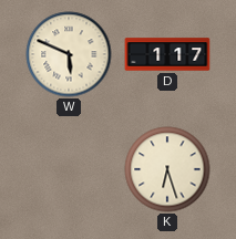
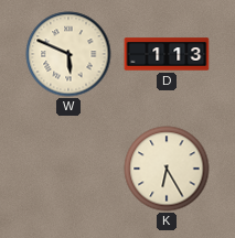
D: 1:17 -> 1:13
K: 6:27 -> 6:25
